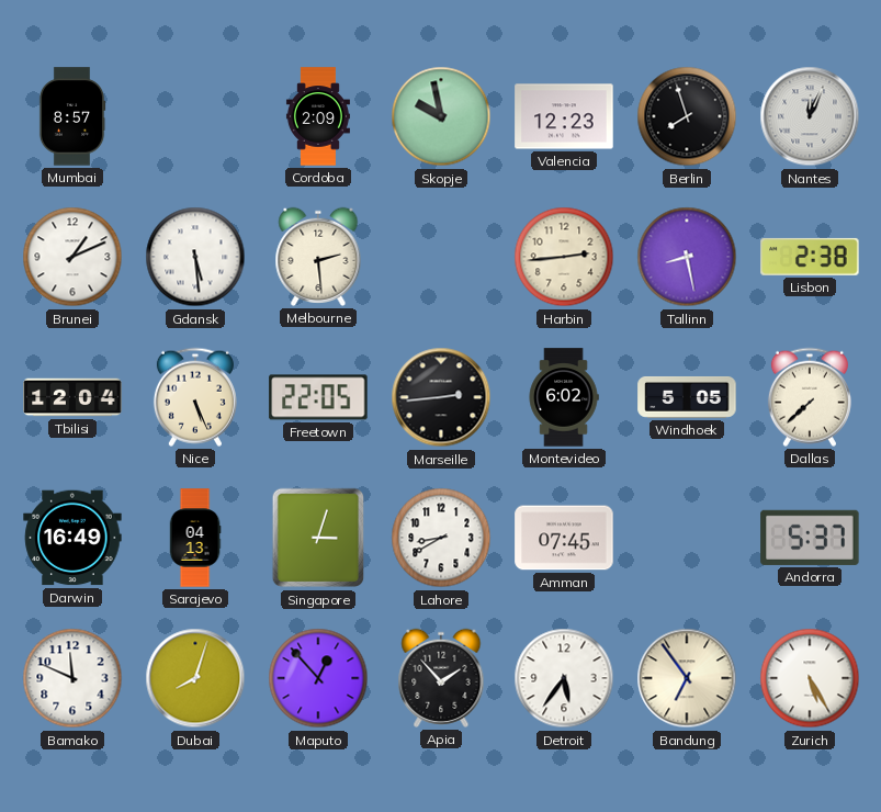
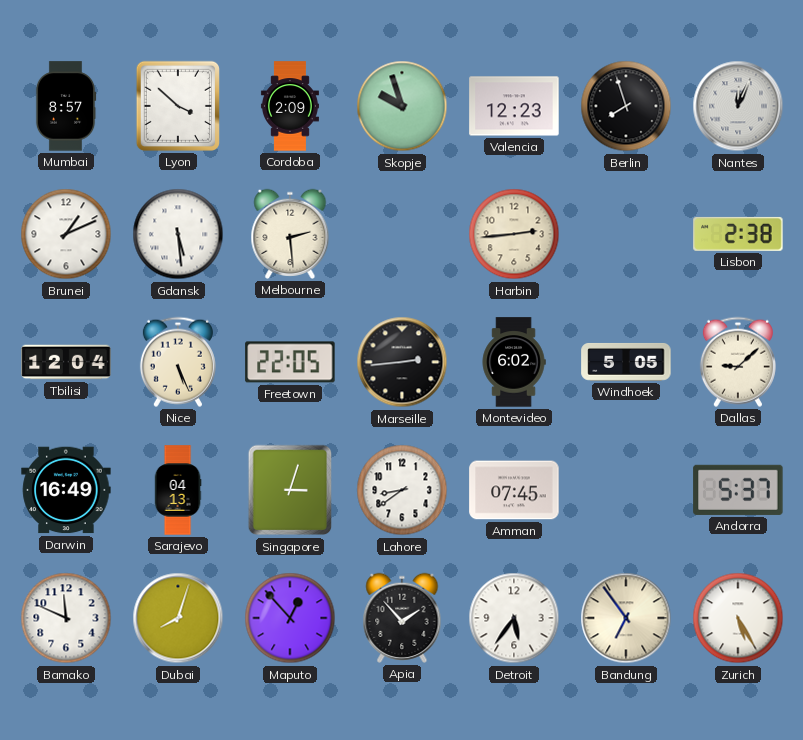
Lyon: none -> 3:52
Skopje: 9:58 -> 9:57
Tallinn: 8:28 -> none
Dallas: 7:38 -> 9:08
Lahore: 8:40 -> 8:39
